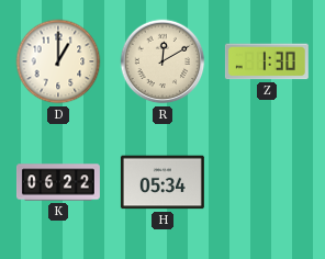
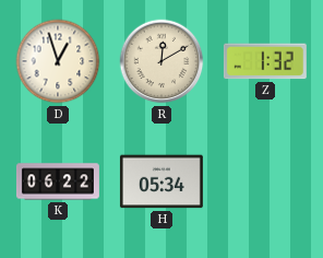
D: 1:00 -> 12:57
Z: 1:30 -> 1:32
